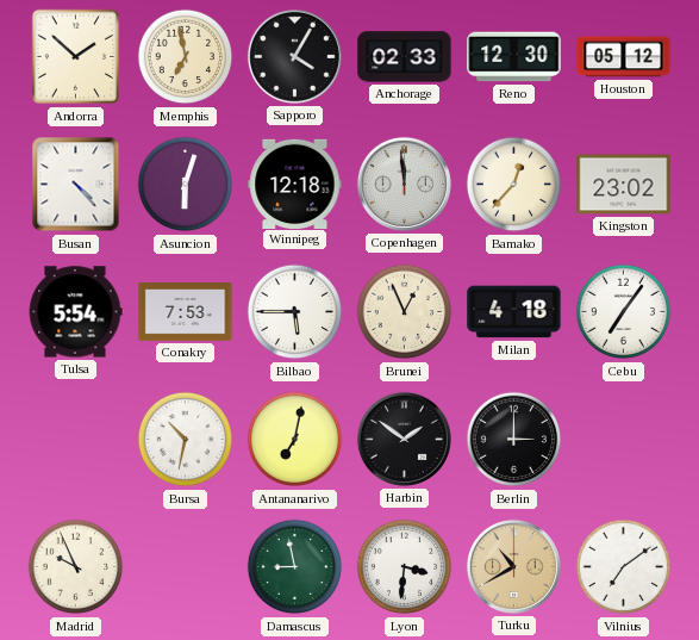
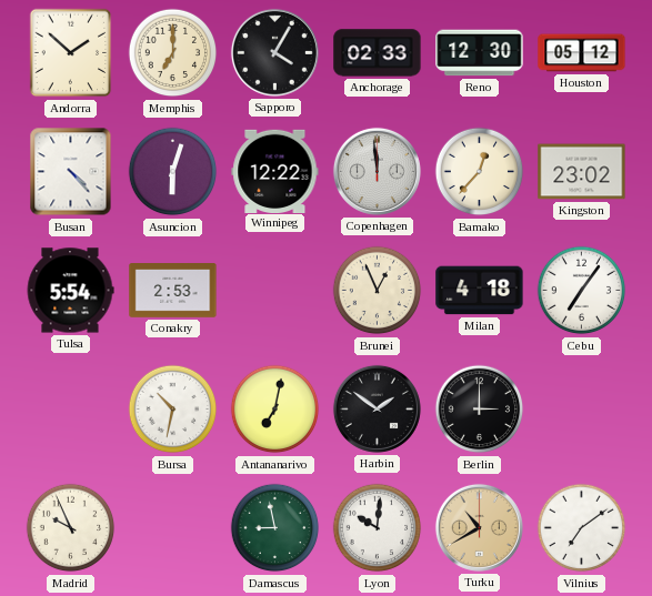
Memphis: 6:58 -> 7:00
Winnipeg: 12:18 -> 12:22
Conakry: 7:53 -> 2:53
Bilbao: 5:45 -> none
Lyon: 3:31 -> 10:01
